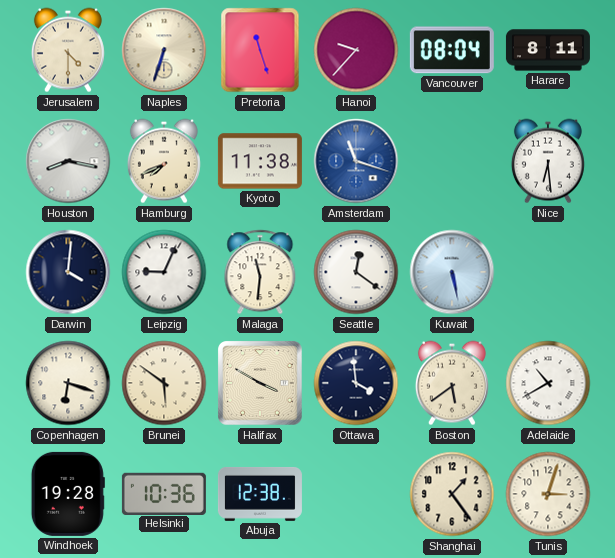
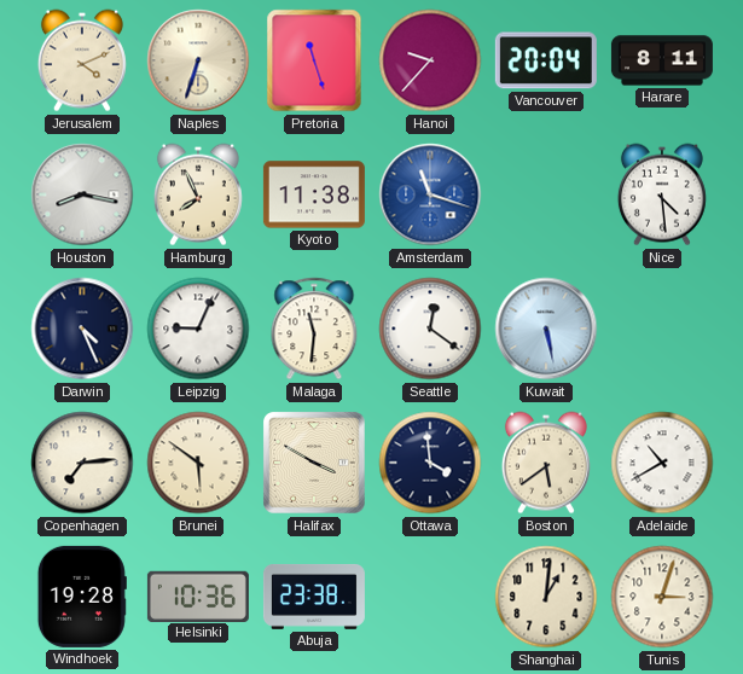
Jerusalem: 4:30 -> 4:11
Vancouver: 08:04 -> 20:04
Hamburg: 7:41 -> 7:56
Nice: 6:29 -> 4:29
Darwin: 4:01 -> 4:26
Copenhagen: 6:18 -> 7:14
Abuja: 12:38 -> 23:38
Shanghai: 1:24 -> 1:01
